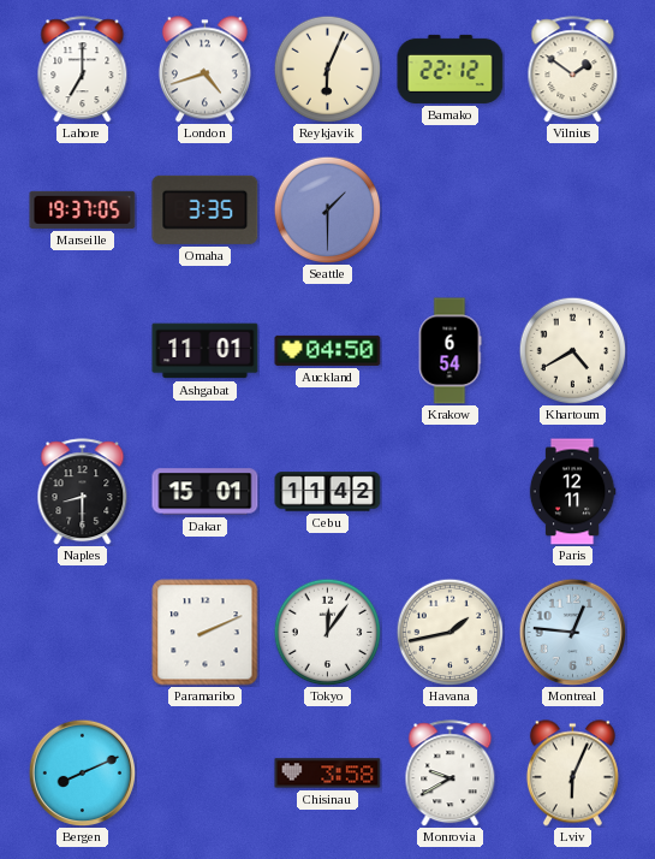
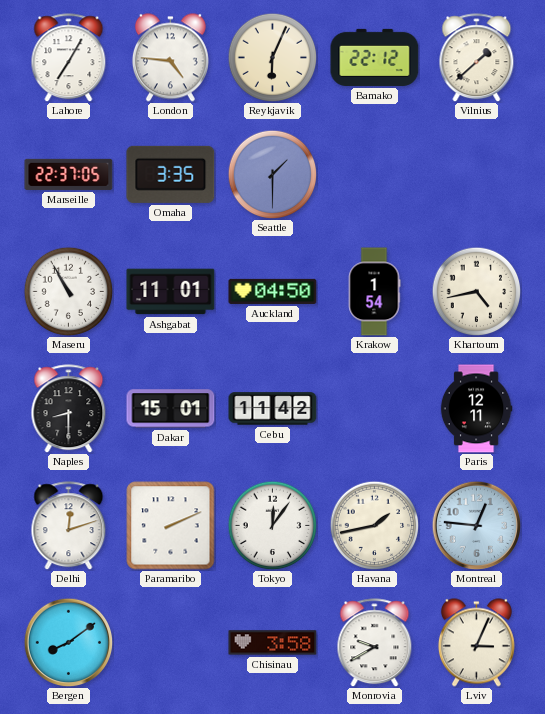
Lahore: 7:00 -> 7:05
London: 4:42 -> 4:46
Vilnius: 1:51 -> 1:38
Marseille: 19:37 -> 22:37
Maseru: none -> 10:55
Krakow: 6:54 -> 1:54
Khartoum: 4:40 -> 4:43
Delhi: none -> 12:12
Bergen: 8:11 -> 8:09
Lviv: 6:04 -> 3:04
